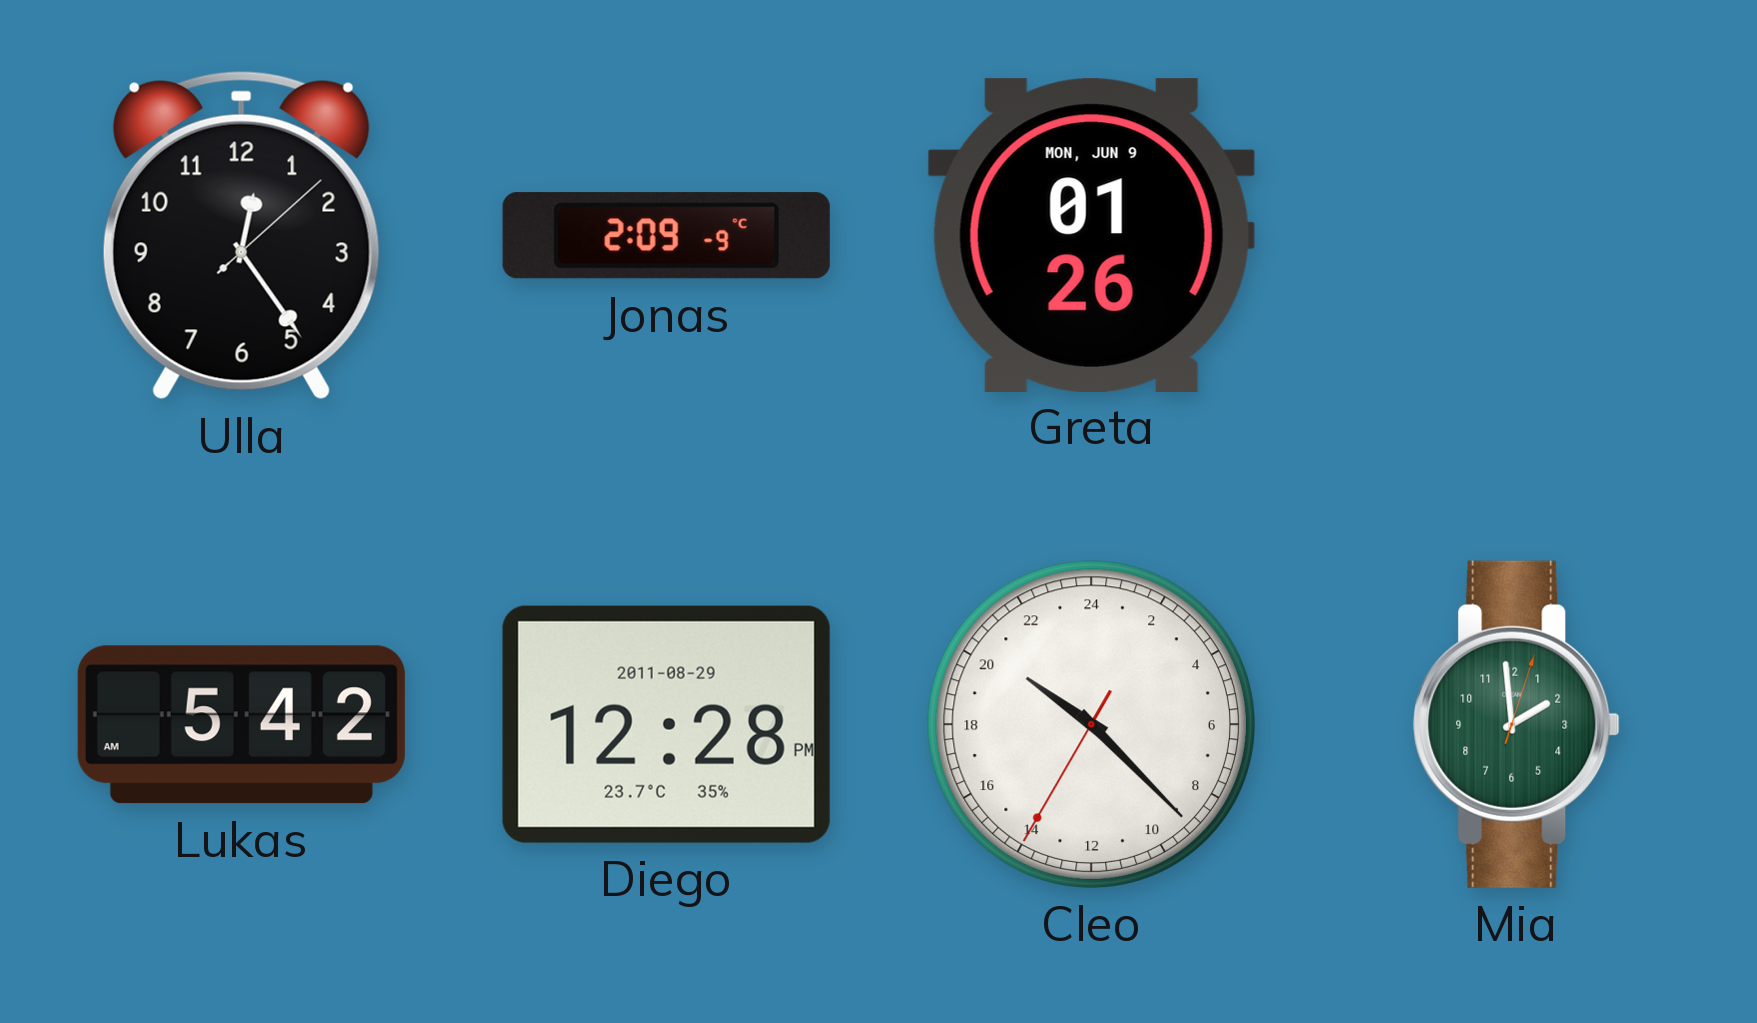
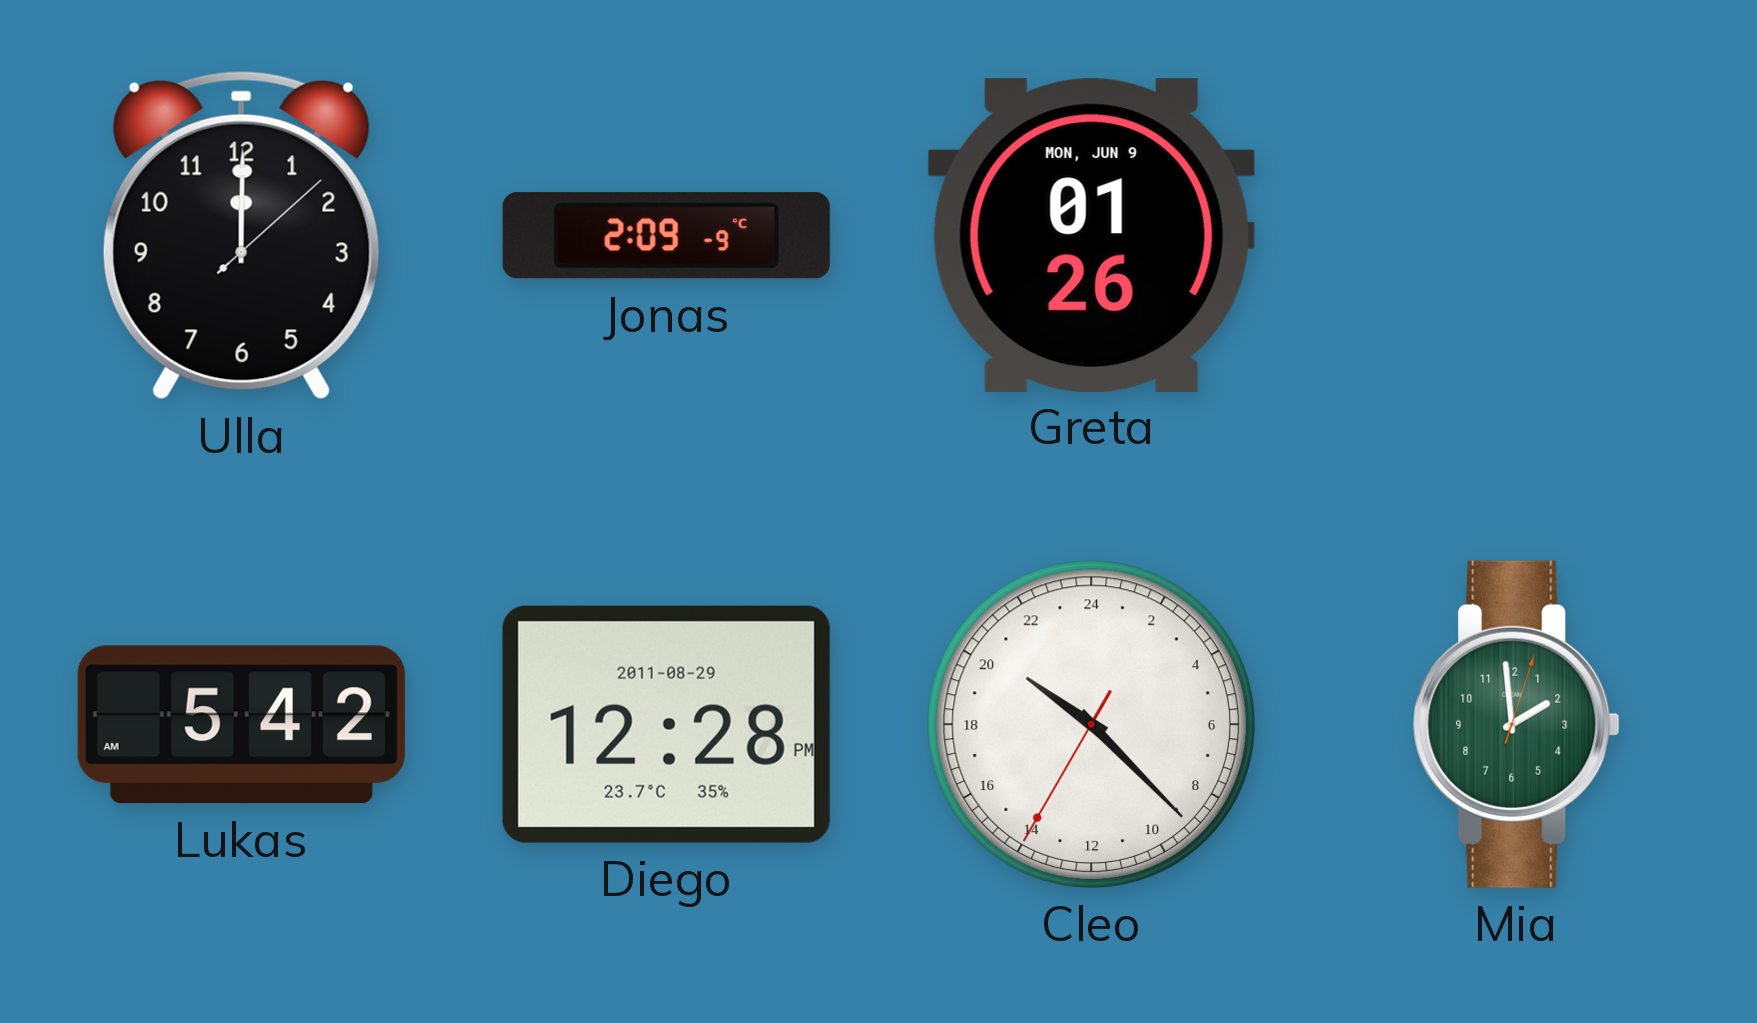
Ulla: 12:24 -> 12:00
